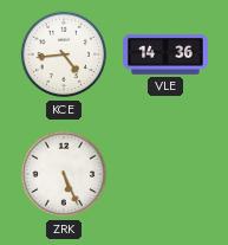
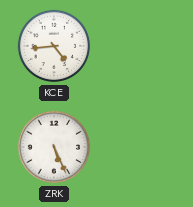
VLE: 14:36 -> none
